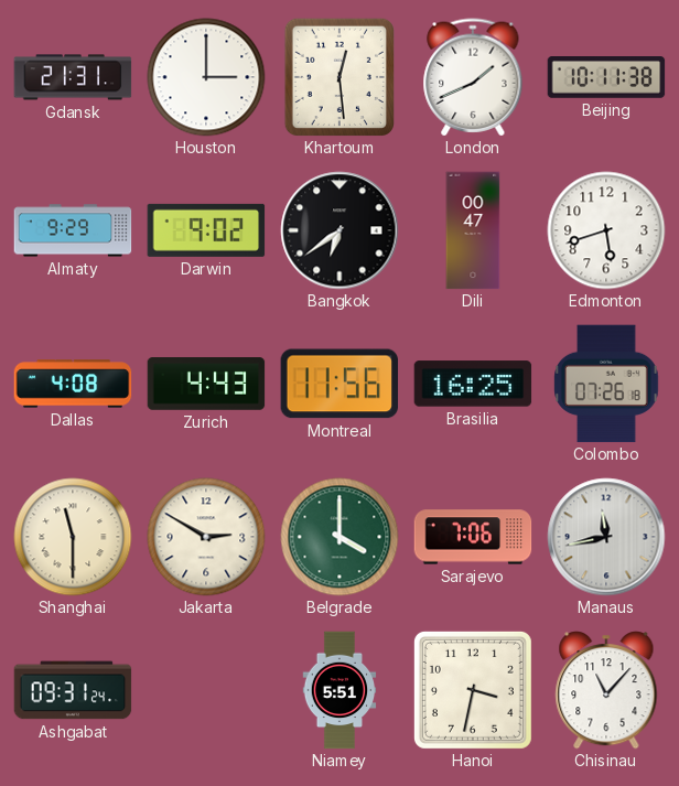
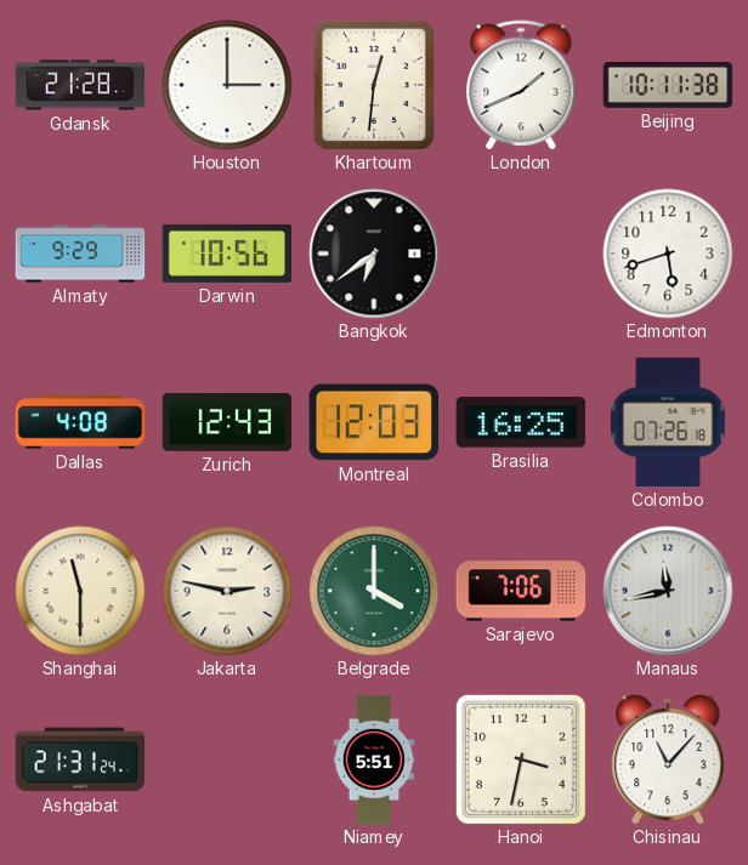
Gdansk: 21:31 -> 21:28
Khartoum: 12:29 -> 12:31
Darwin: 9:02 -> 10:56
Dili: 00:47 -> none
Zurich: 4:43 -> 12:43
Montreal: 11:56 -> 12:03
Jakarta: 2:50 -> 2:47
Ashgabat: 09:31 -> 21:31
